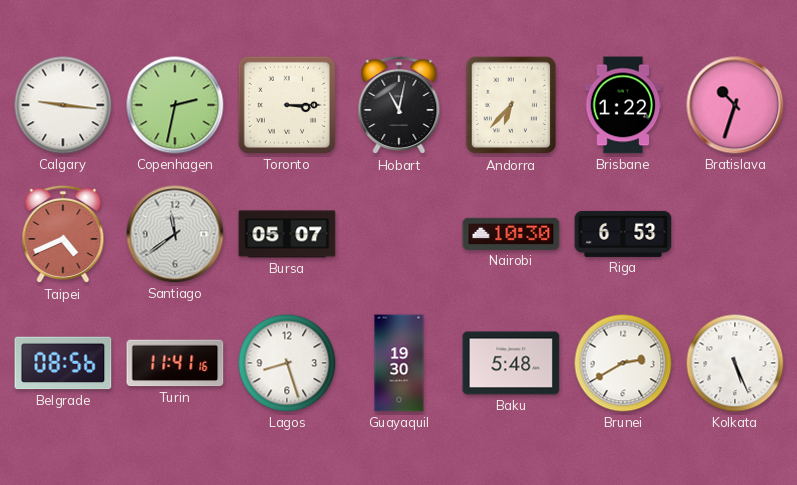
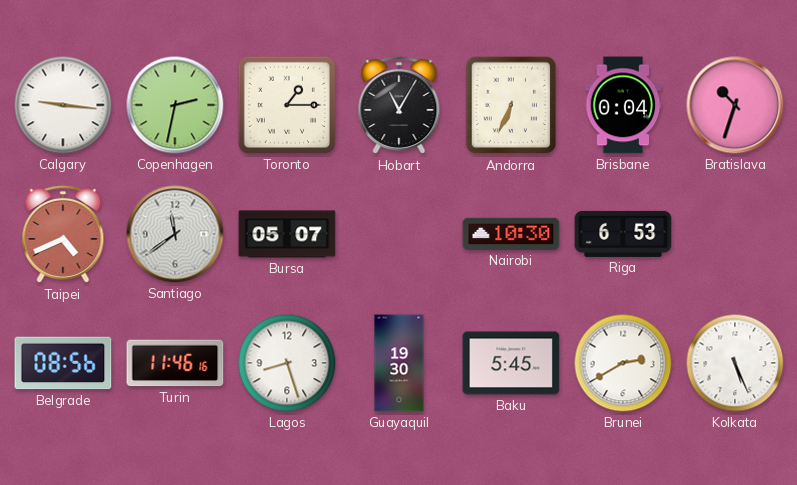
Toronto: 3:15 -> 1:15
Hobart: 11:02 -> 11:05
Andorra: 6:37 -> 6:34
Brisbane: 1:22 -> 0:04
Turin: 11:41 -> 11:46
Baku: 5:48 -> 5:45
